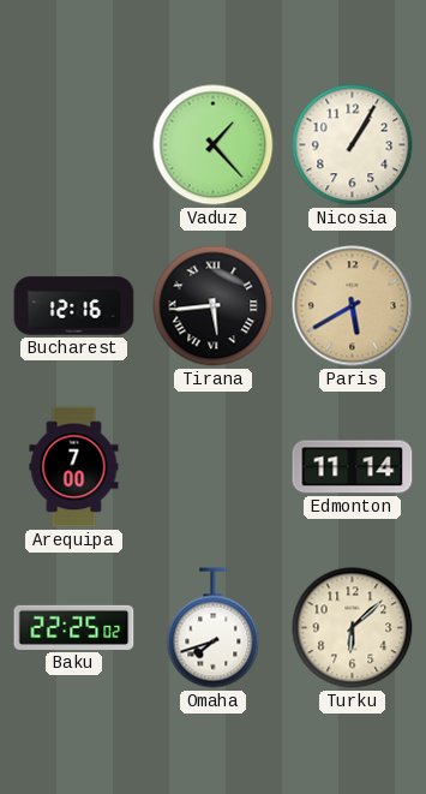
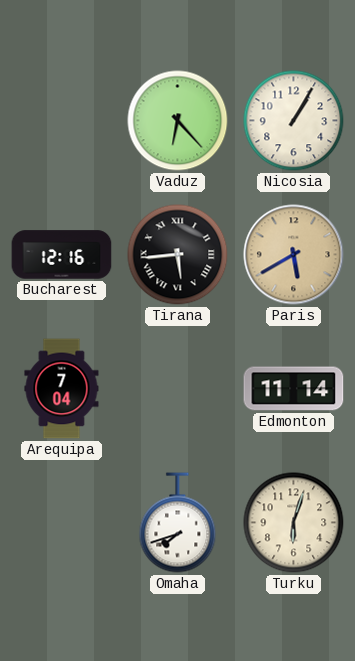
Vaduz: 1:23 -> 6:23
Arequipa: 7:00 -> 7:04
Baku: 22:25 -> none
Turku: 6:08 -> 6:03
